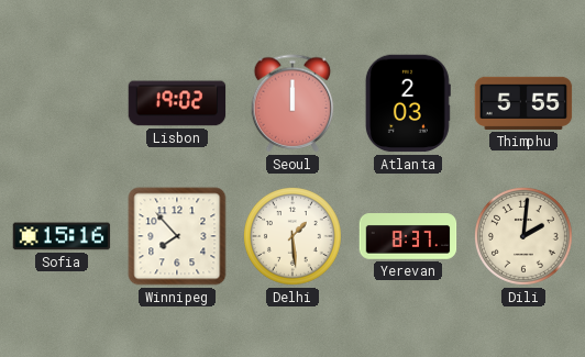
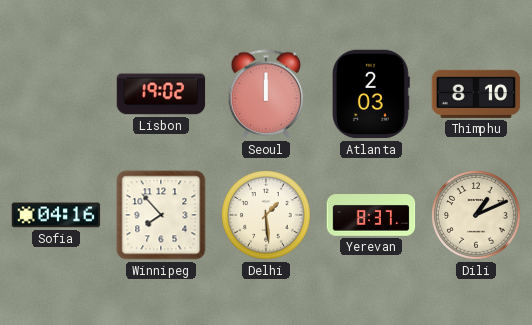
Thimphu: 5:55 -> 8:10
Sofia: 15:16 -> 04:16
Dili: 2:01 -> 1:11
